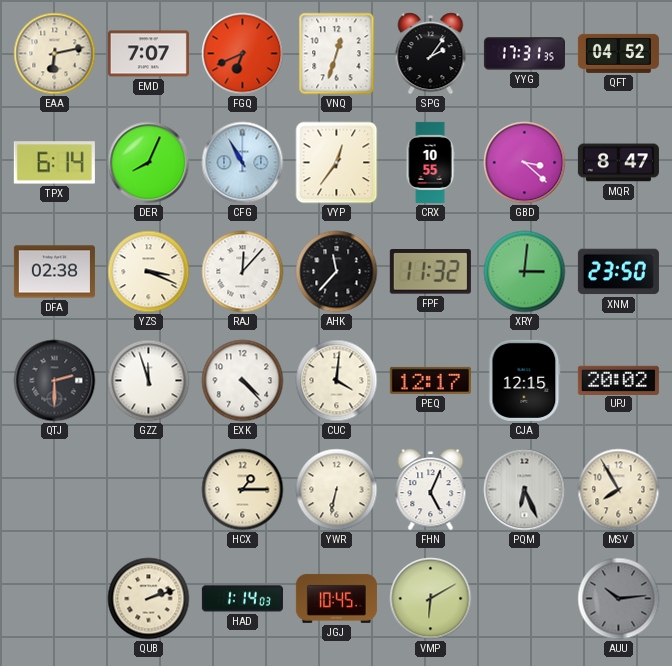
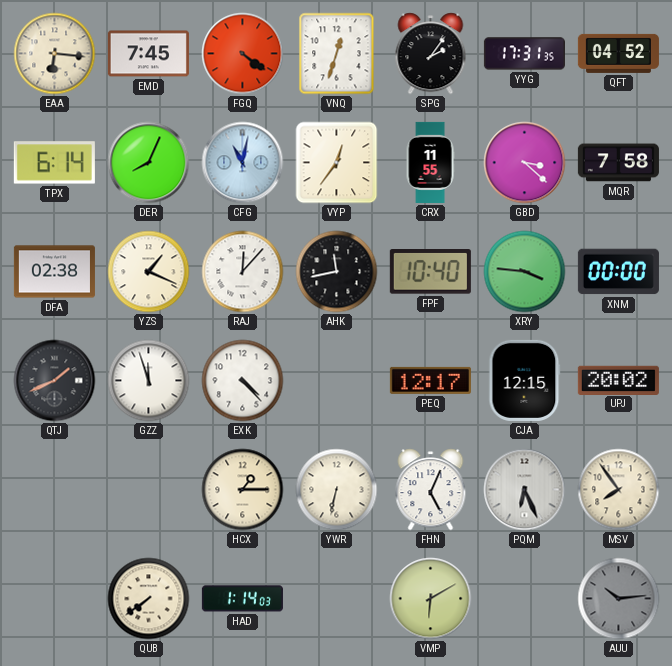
EAA: 6:13 -> 6:16
EMD: 7:07 -> 7:45
FGQ: 6:41 -> 4:21
CFG: 10:55 -> 11:02
CRX: 10:55 -> 11:55
MQR: 8:47 -> 7:58
YZS: 3:19 -> 1:19
AHK: 11:37 -> 11:43
FPF: 11:32 -> 10:40
XRY: 3:01 -> 3:46
XNM: 23:50 -> 00:00
QTJ: 2:30 -> 1:41
CUC: 4:01 -> none
MSV: 7:55 -> 7:54
QUB: 2:12 -> 7:39
JGJ: 10:45 -> none
